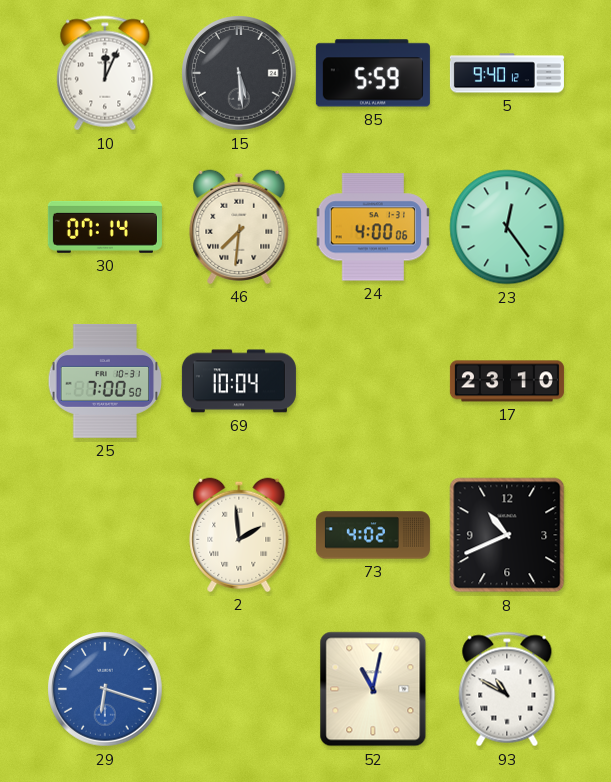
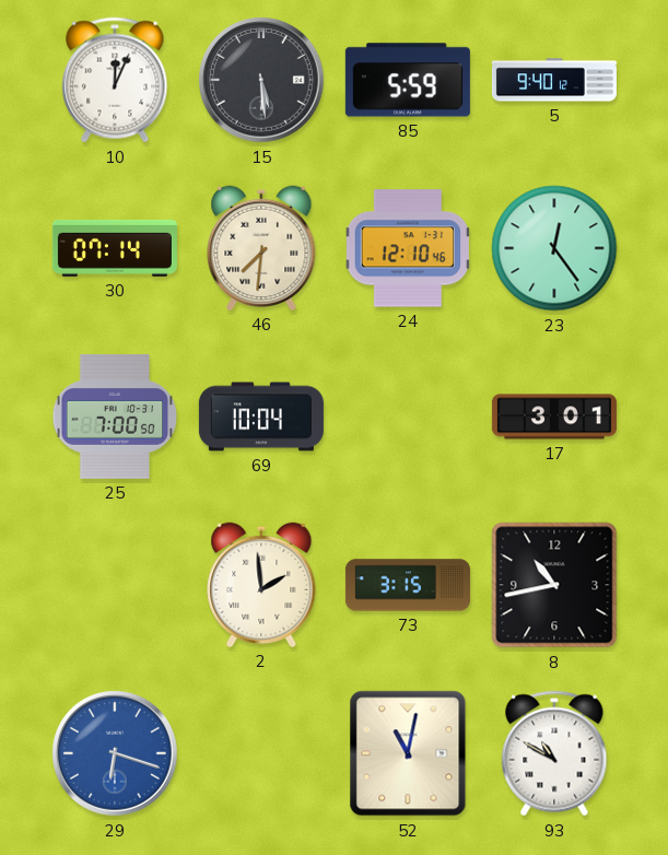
24: 4:00 -> 12:10
17: 23:10 -> 3:01
73: 4:02 -> 3:15
8: 10:41 -> 10:43
